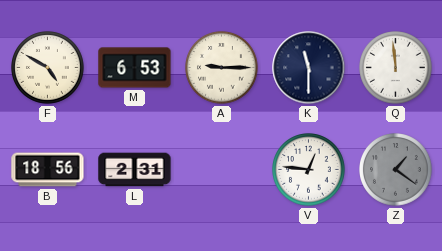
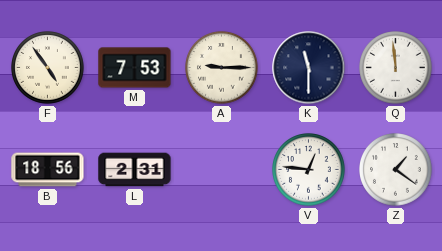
F: 4:50 -> 4:54
M: 6:53 -> 7:53
Z dial: grey -> white
